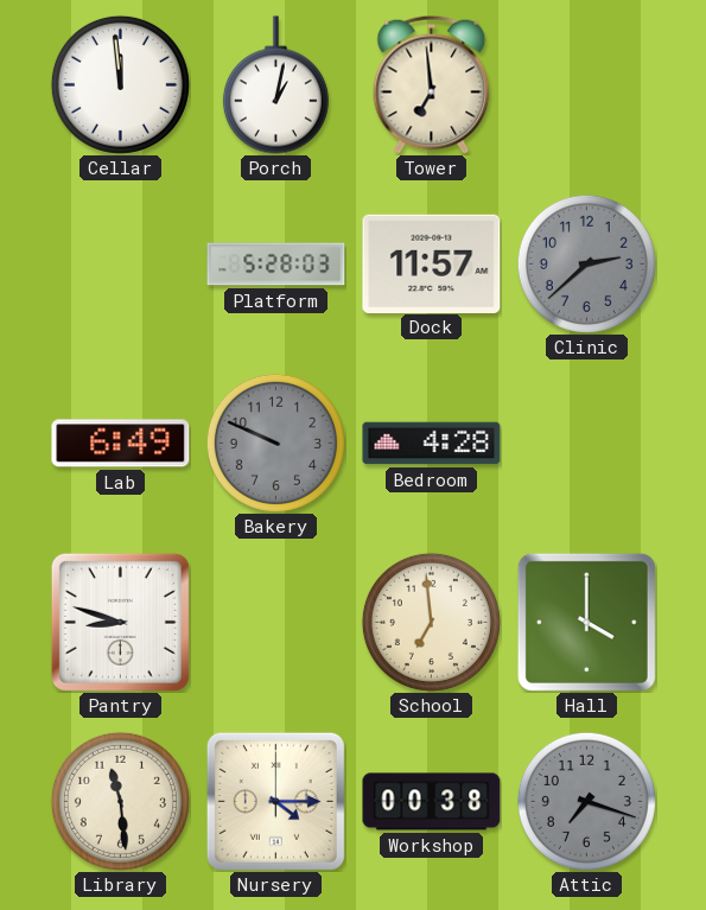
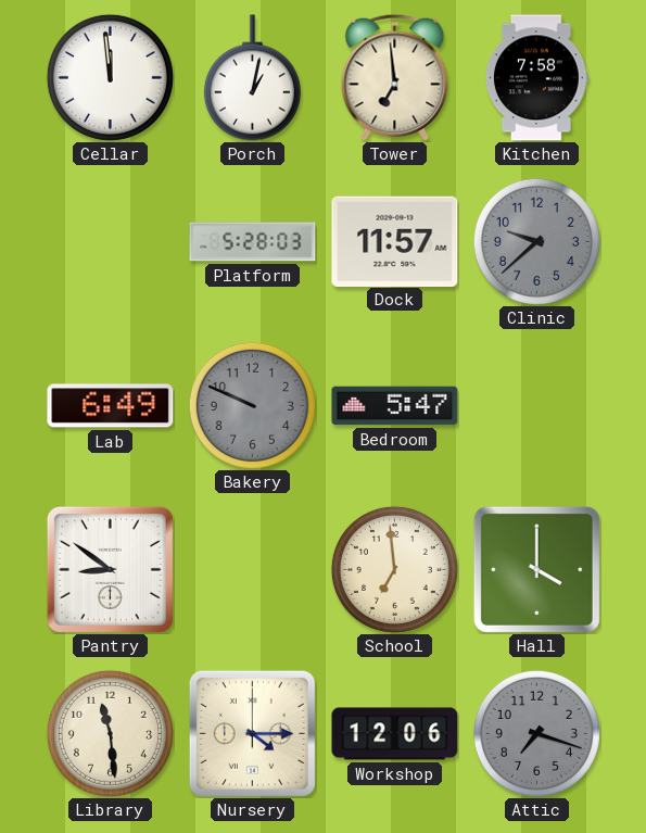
Kitchen: none -> 7:58
Clinic: 2:38 -> 9:38
Bedroom: 4:28 -> 5:47
Pantry: 8:48 -> 8:51
Workshop: 00:38 -> 12:06
